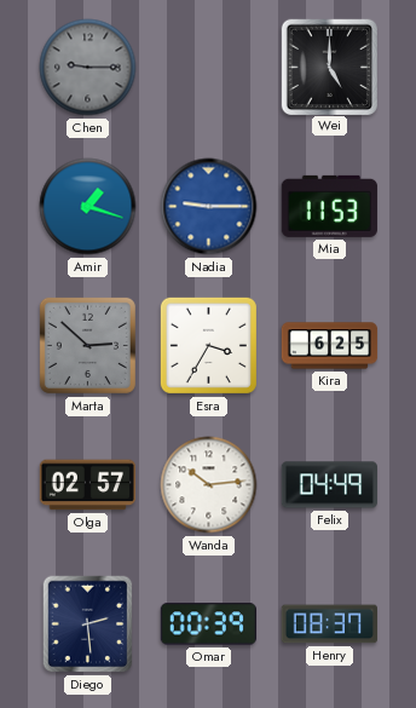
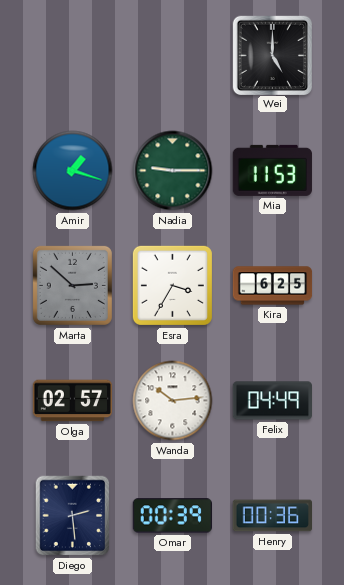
Chen: 9:15 -> none
Nadia dial: blue -> green
Henry: 08:37 -> 00:36
